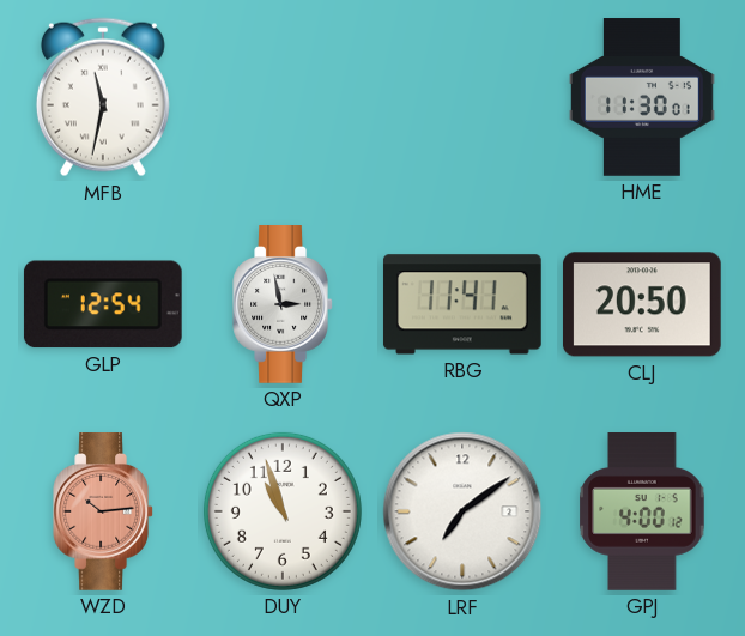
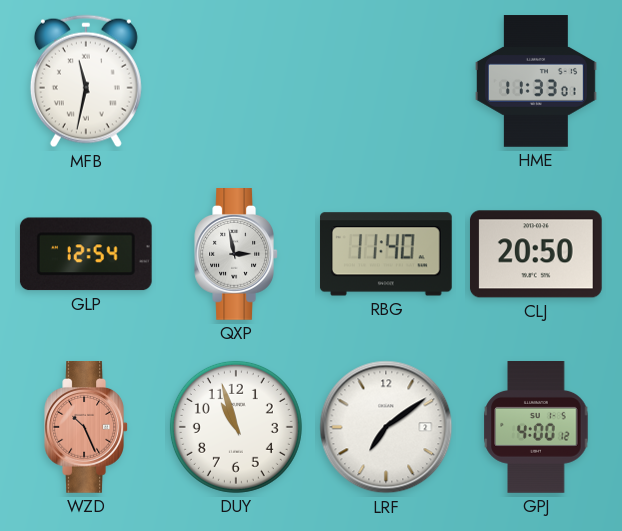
HME: 11:30 -> 11:33
RBG: 11:41 -> 11:40
WZD: 10:14 -> 10:26
